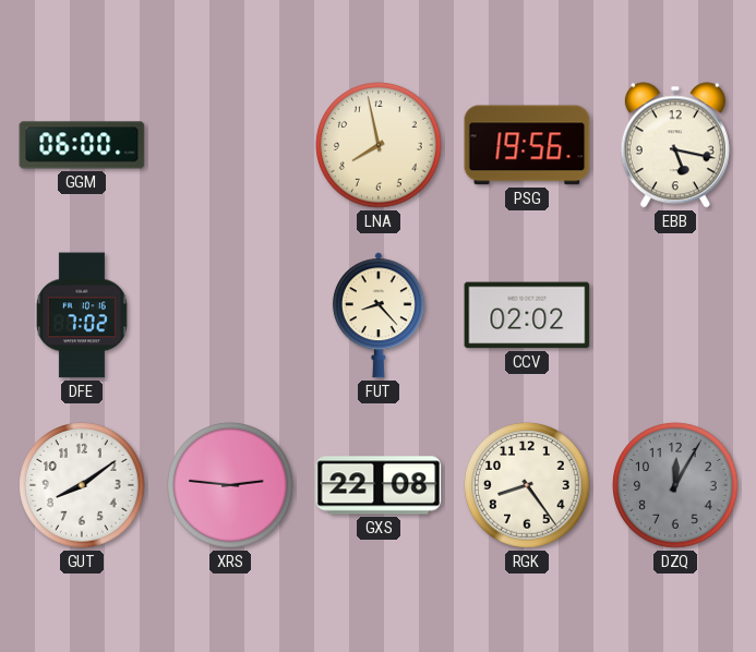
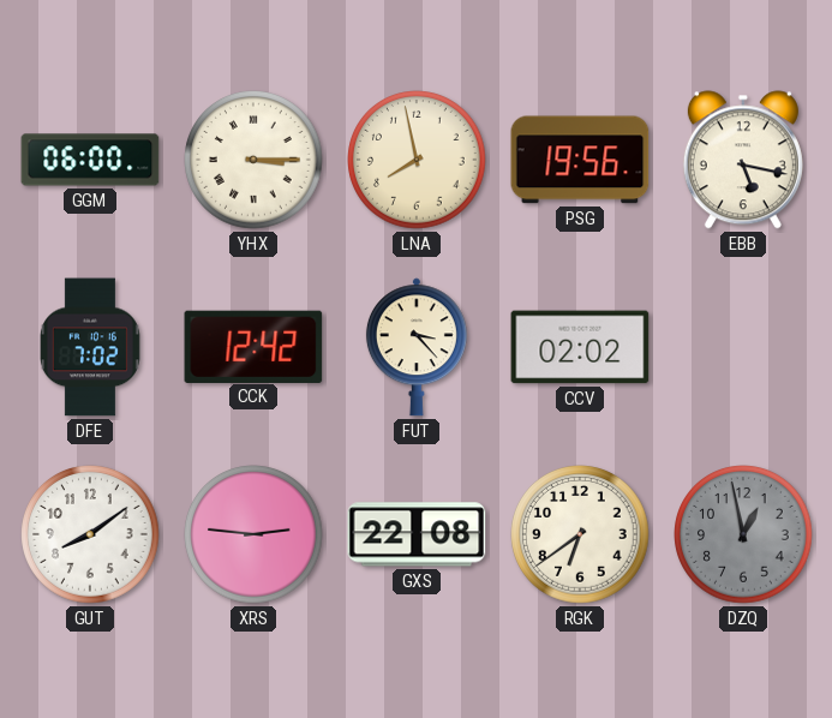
YHX: none -> 3:15
CCK: none -> 12:42
FUT: 8:23 -> 3:23
RGK: 8:24 -> 6:39
DZQ: 12:05 -> 12:58
